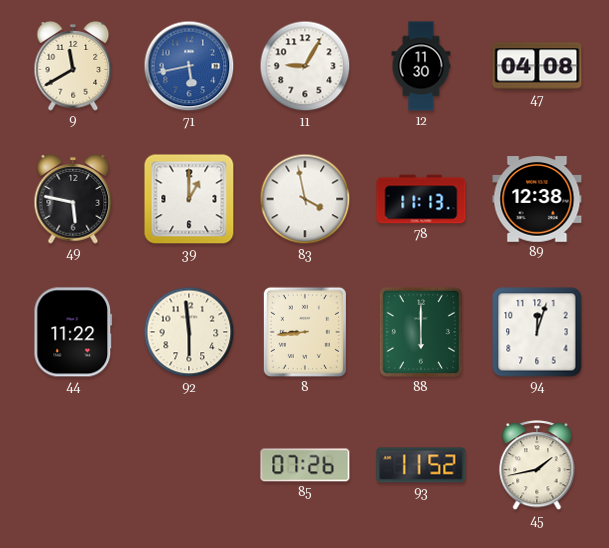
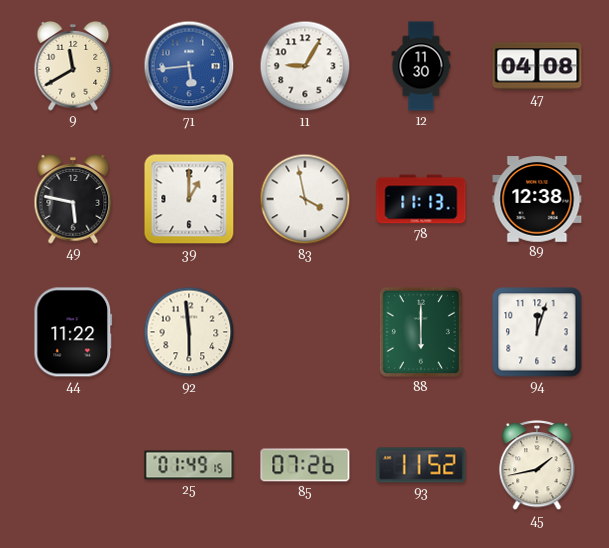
71: 5:43 -> 5:44
8: 8:44 -> none
25: none -> 01:49
